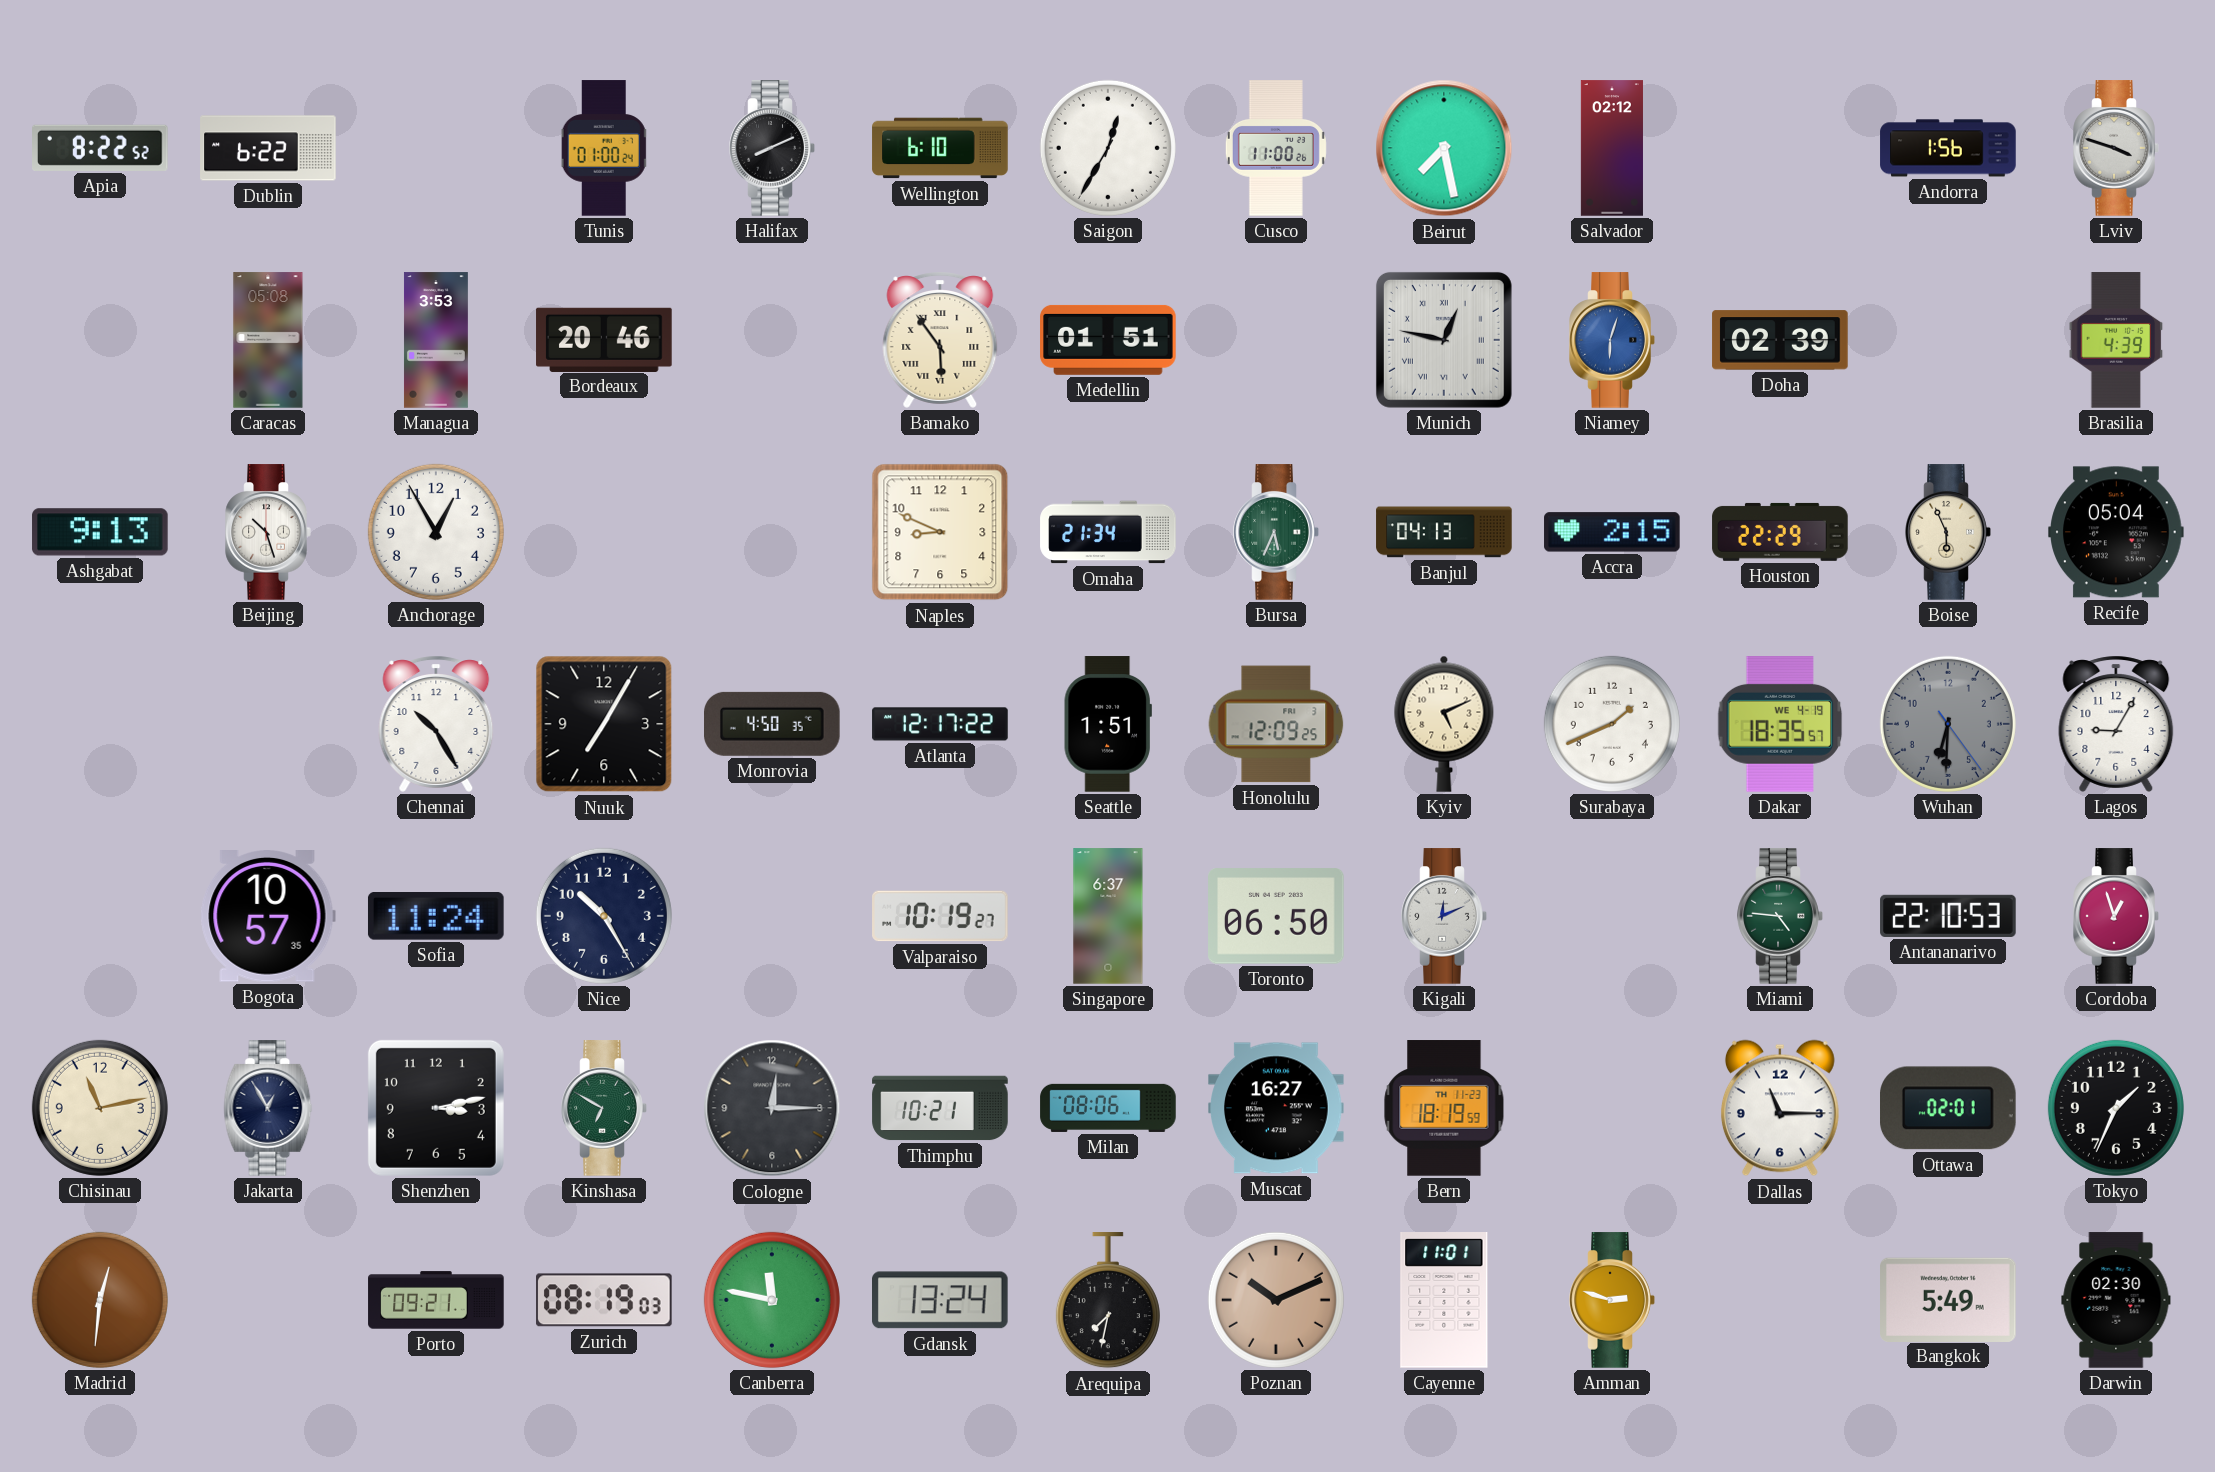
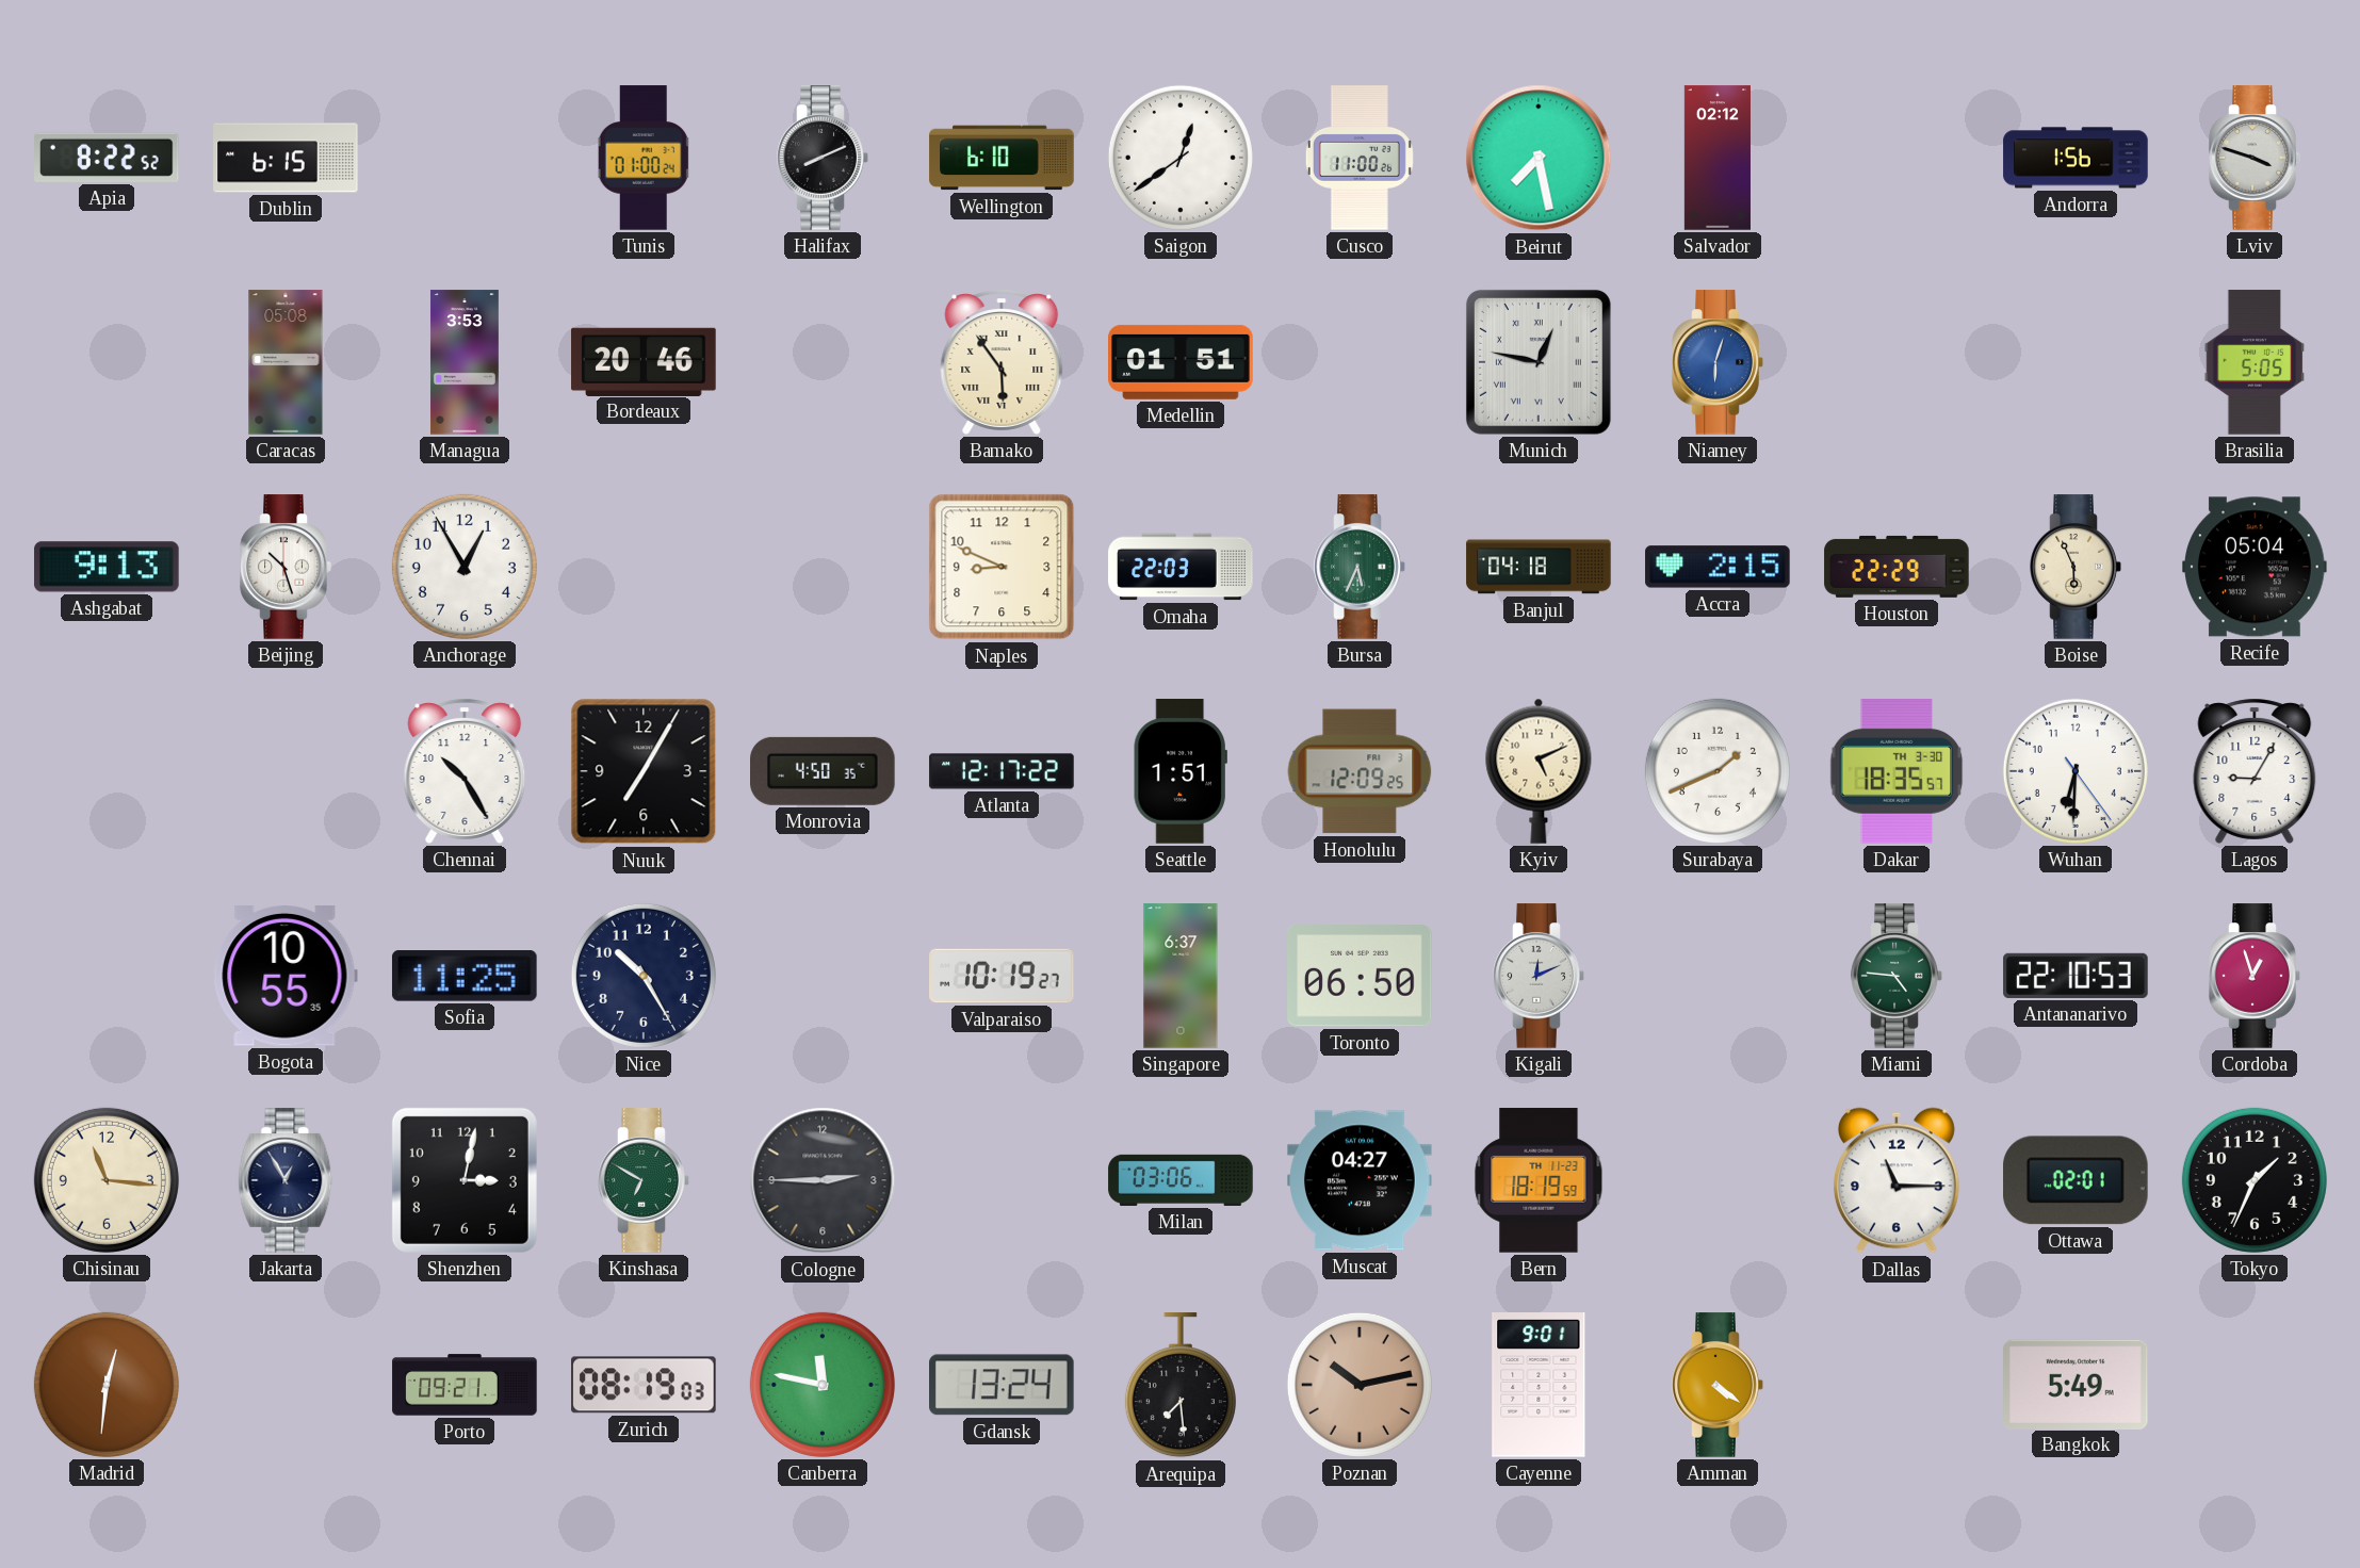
Dublin: 6:22 -> 6:15
Saigon: 12:35 -> 12:39
Doha: 02:39 -> none
Brasilia: 4:39 -> 5:05
Omaha: 21:34 -> 22:03
Banjul: 04:13 -> 04:18
Dakar date: WE 4-19 -> TH 3-30
Wuhan dial: grey -> white
Bogota: 10:57 -> 10:55
Sofia: 11:24 -> 11:25
Chisinau: 11:13 -> 11:16
Shenzhen: 3:13 -> 3:02
Cologne: 12:15 -> 2:45
Thimphu: 10:21 -> none
Milan: 08:06 -> 03:06
Muscat: 16:27 -> 04:27
Arequipa: 7:32 -> 7:29
Poznan: 10:11 -> 10:13
Cayenne: 11:01 -> 9:01
Amman: 2:48 -> 4:21
Darwin: 02:30 -> none
